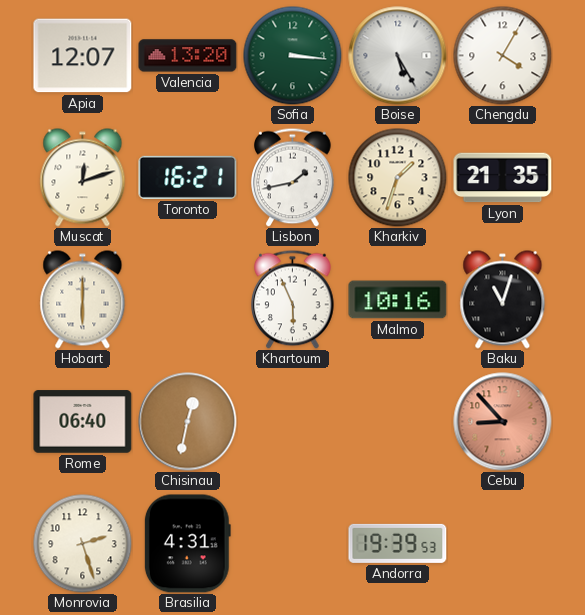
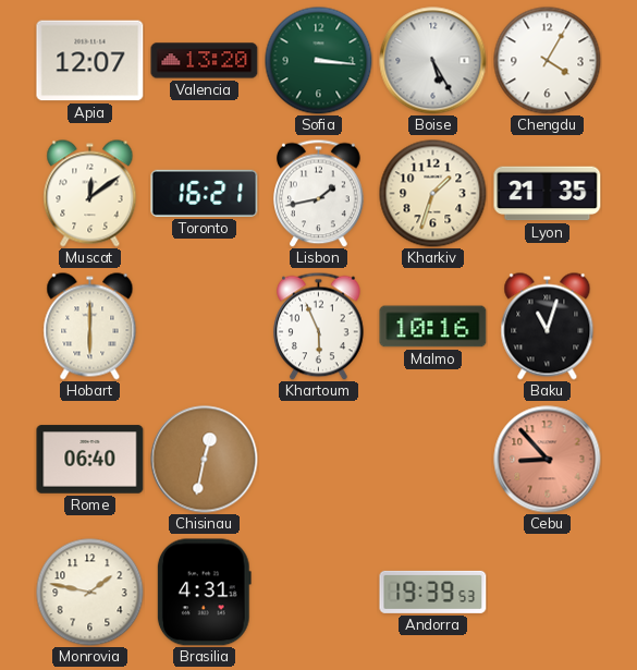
Muscat: 12:12 -> 12:09
Monrovia: 2:27 -> 1:47
